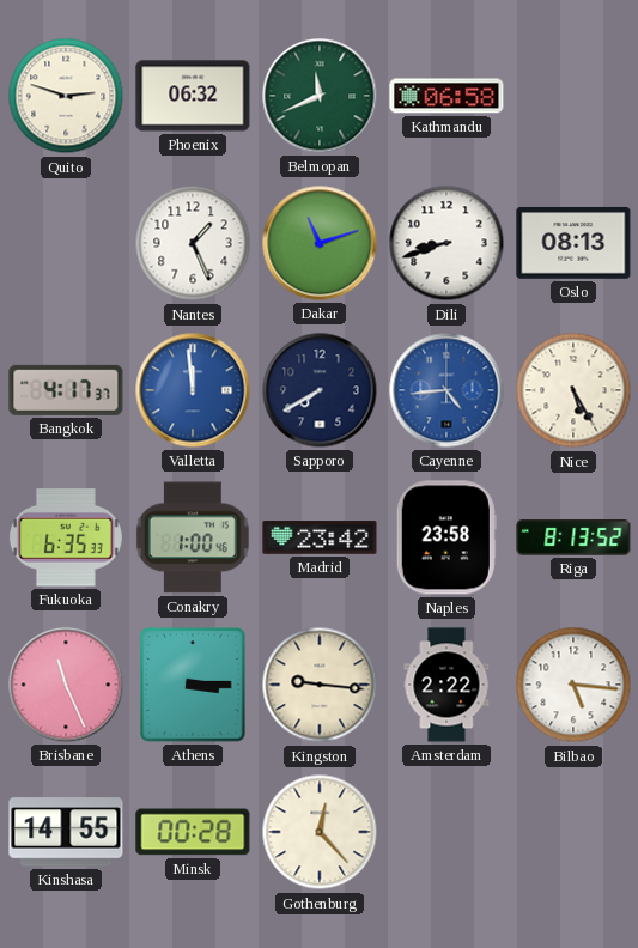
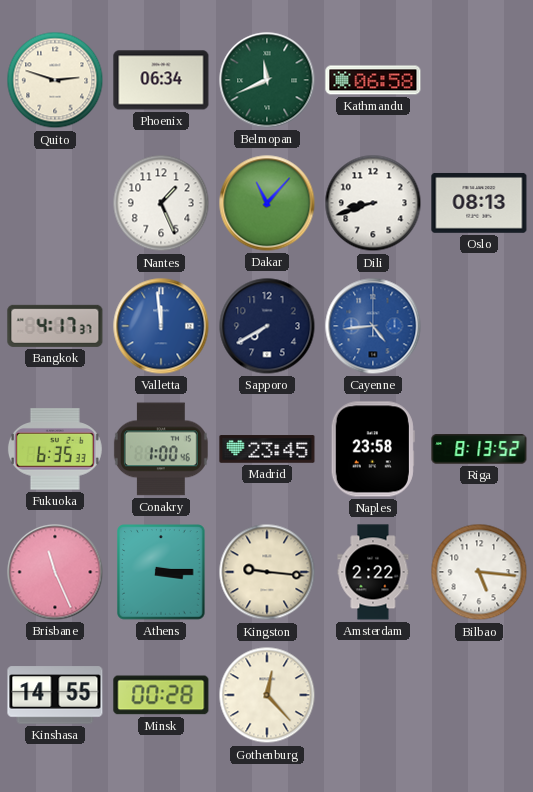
Phoenix: 06:32 -> 06:34
Dakar: 11:12 -> 11:07
Nice: 5:25 -> none
Madrid: 23:42 -> 23:45
